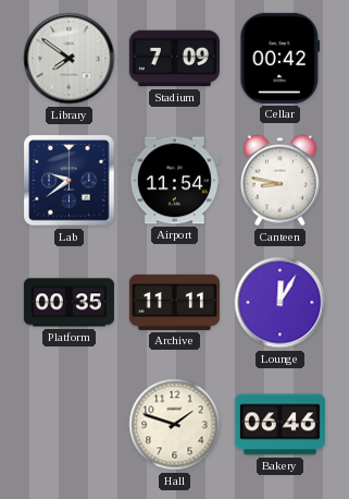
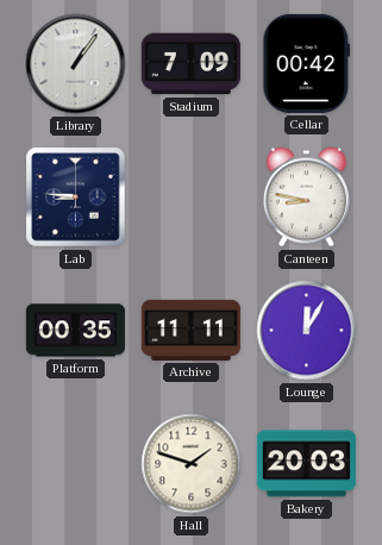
Library: 7:51 -> 1:06
Lab: 9:39 -> 8:46
Airport: 11:54 -> none
Bakery: 06:46 -> 20:03
